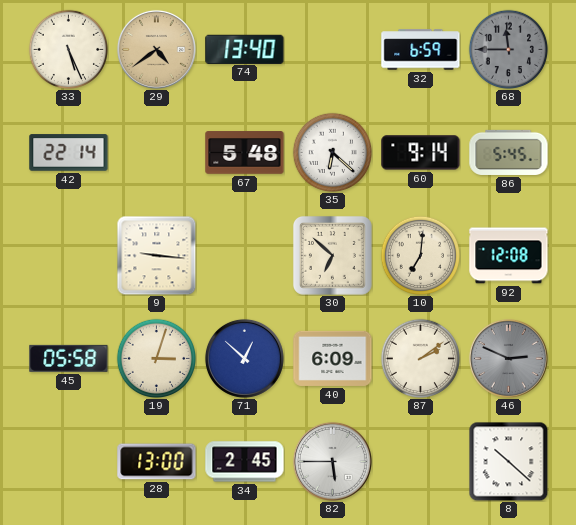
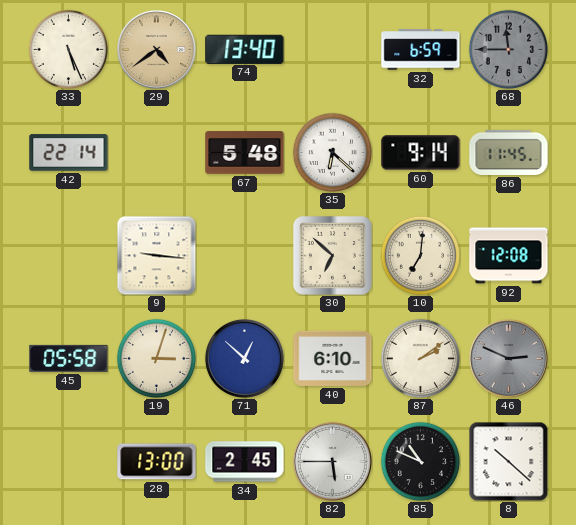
86: 5:45 -> 11:45
40: 6:09 -> 6:10
85: none -> 10:49
